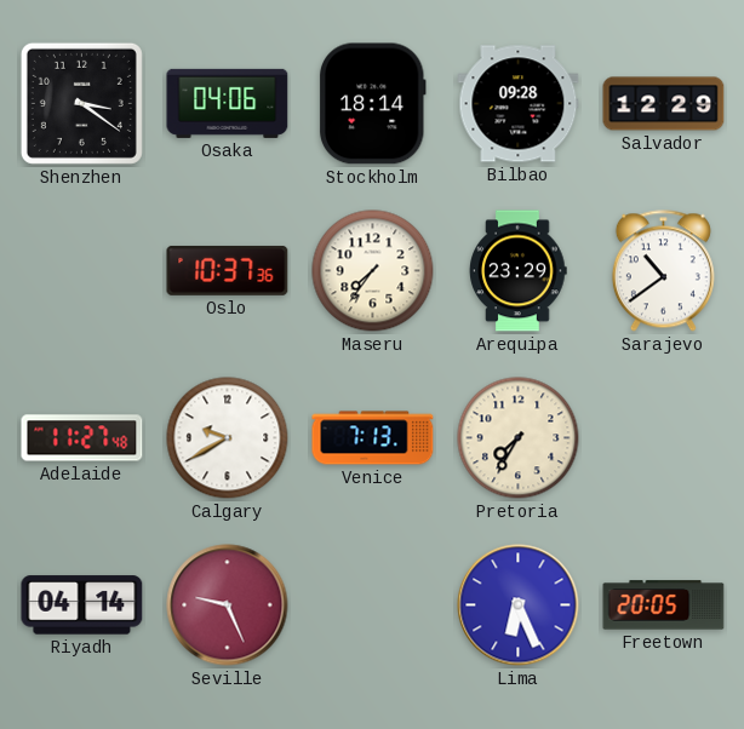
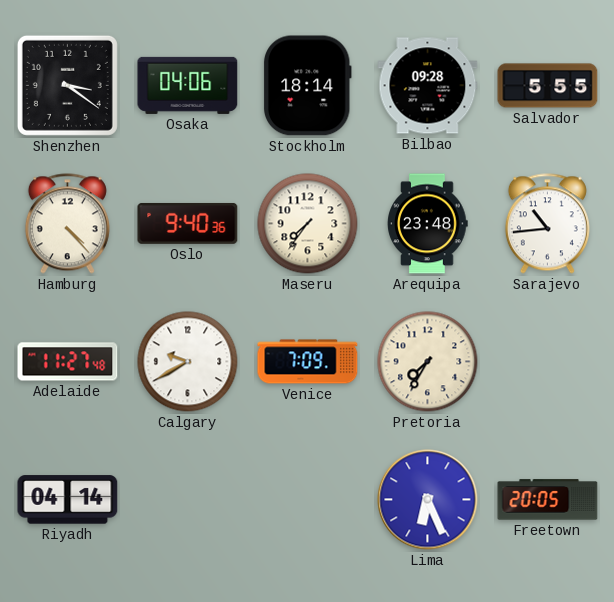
Salvador: 12:29 -> 5:55
Hamburg: none -> 4:23
Oslo: 10:37 -> 9:40
Arequipa: 23:29 -> 23:48
Sarajevo: 10:39 -> 10:44
Venice: 7:13 -> 7:09
Seville: 9:26 -> none
